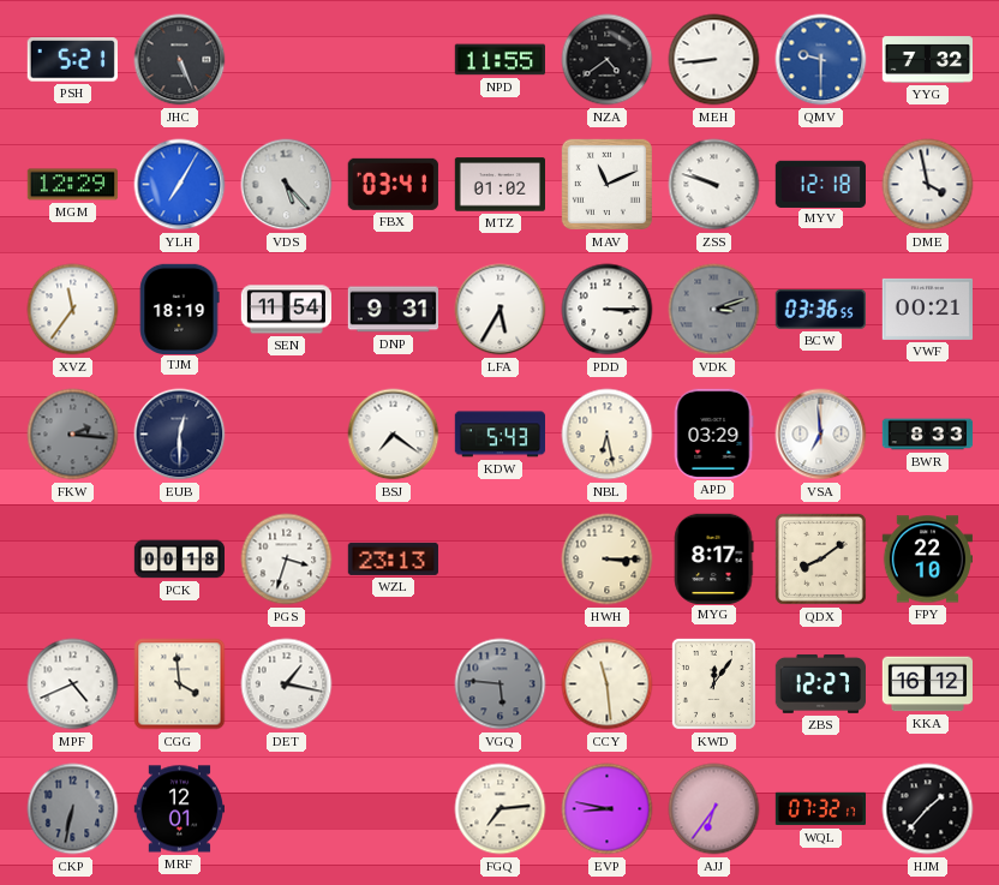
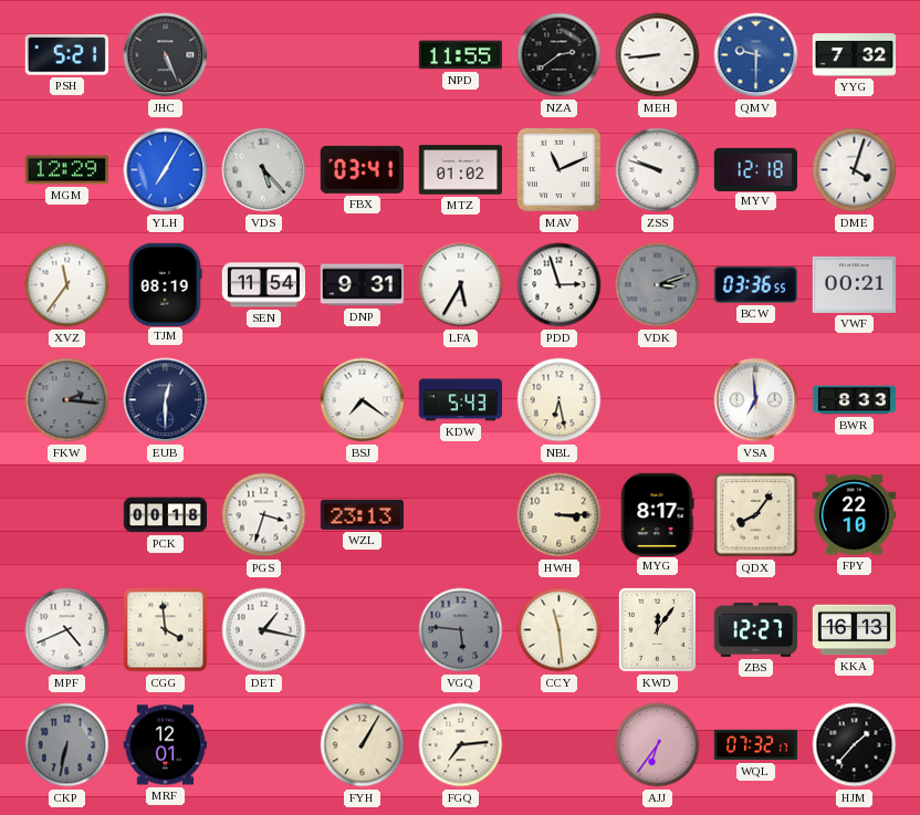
NZA: 4:39 -> 2:39
DME: 3:58 -> 4:03
TJM: 18:19 -> 08:19
PDD: 3:15 -> 2:57
APD: 03:29 -> none
QDX: 8:09 -> 8:06
KKA: 16:12 -> 16:13
FYH: none -> 1:05
EVP: 8:47 -> none
